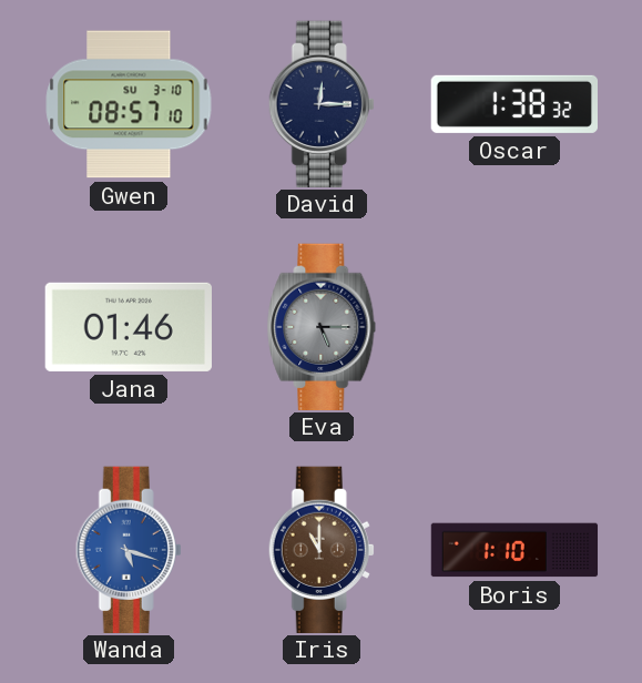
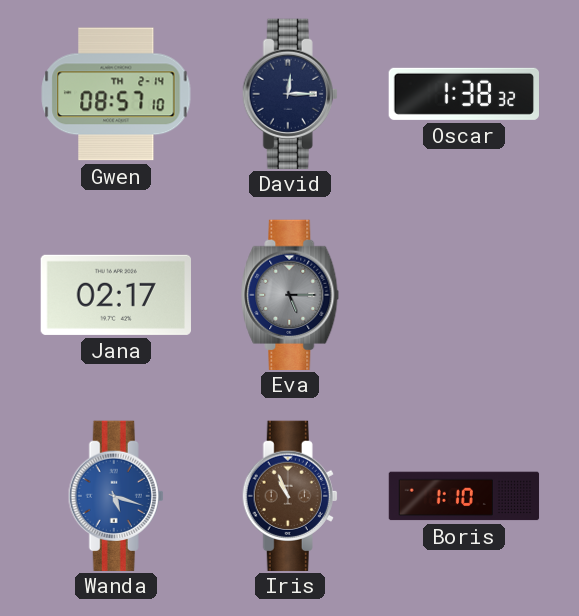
Gwen date: SU 3-10 -> TH 2-14
Jana: 01:46 -> 02:17
Iris: 11:00 -> 10:56
